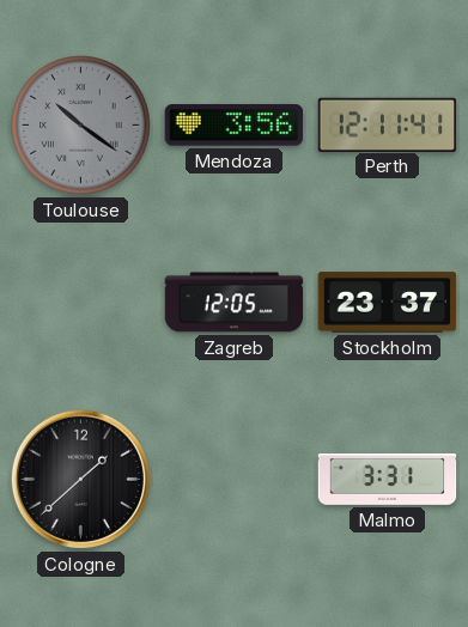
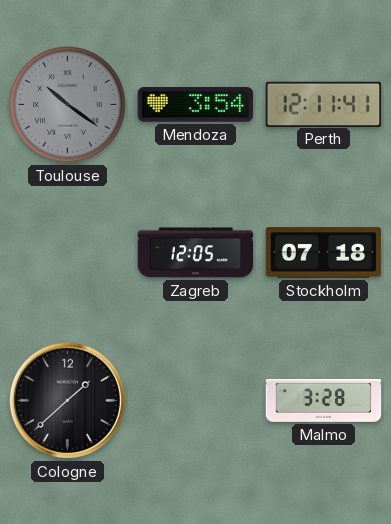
Mendoza: 3:56 -> 3:54
Stockholm: 23:37 -> 07:18
Malmo: 3:31 -> 3:28
